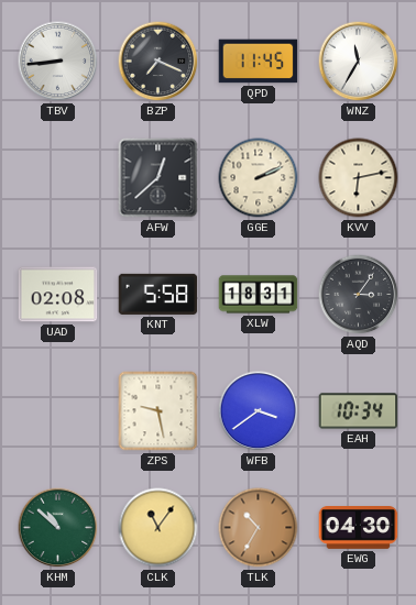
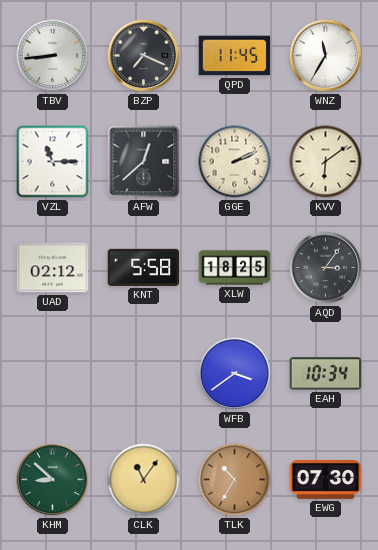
VZL: none -> 11:15
KVV: 6:13 -> 6:09
UAD: 02:08 -> 02:12
XLW: 18:31 -> 18:25
ZPS: 9:28 -> none
KHM: 10:52 -> 8:52
EWG: 04:30 -> 07:30
